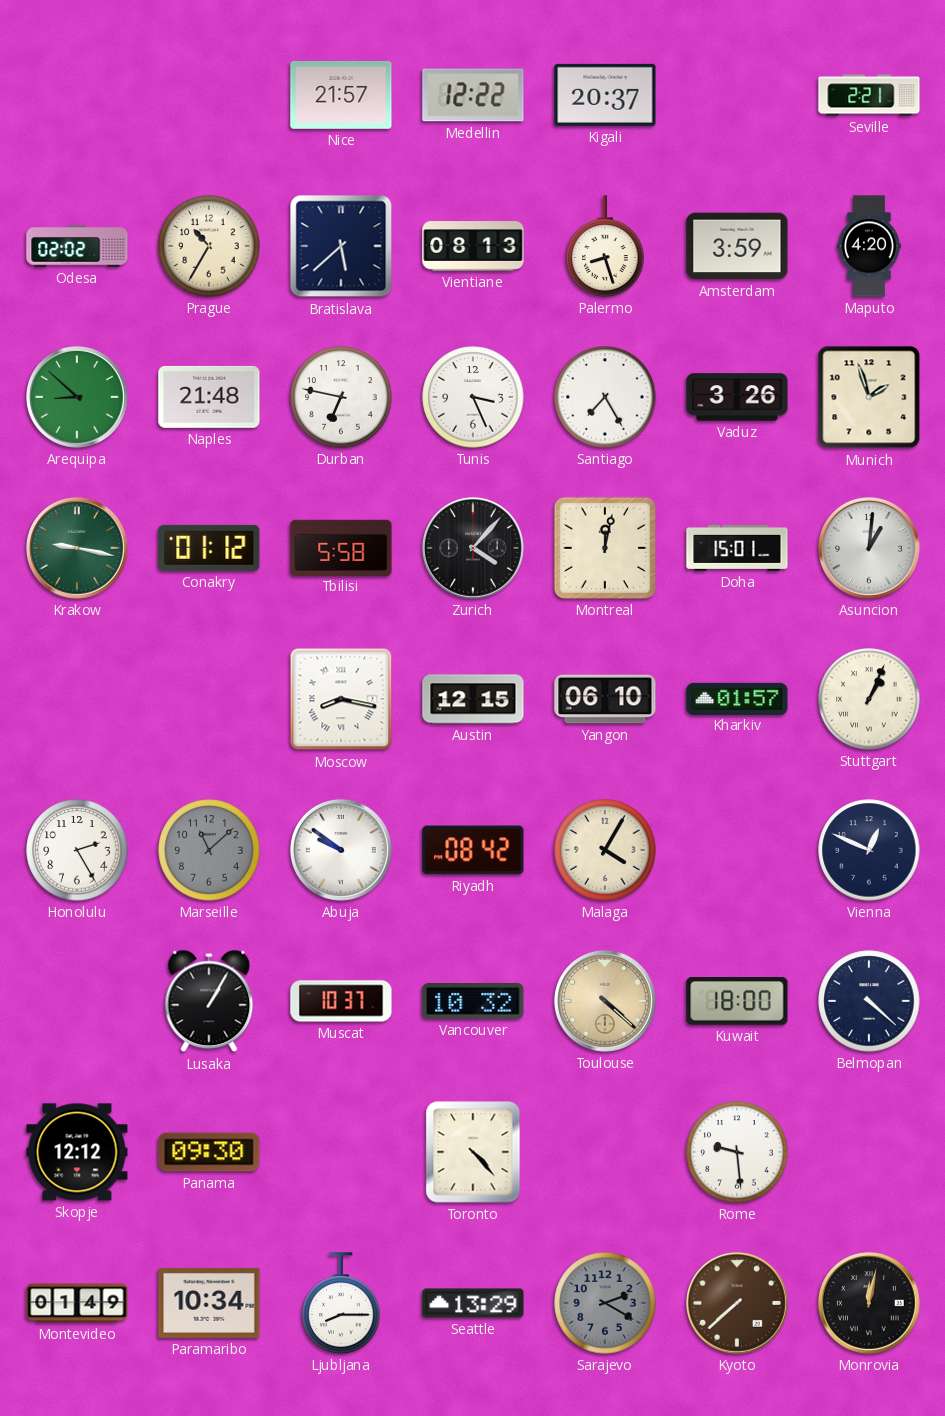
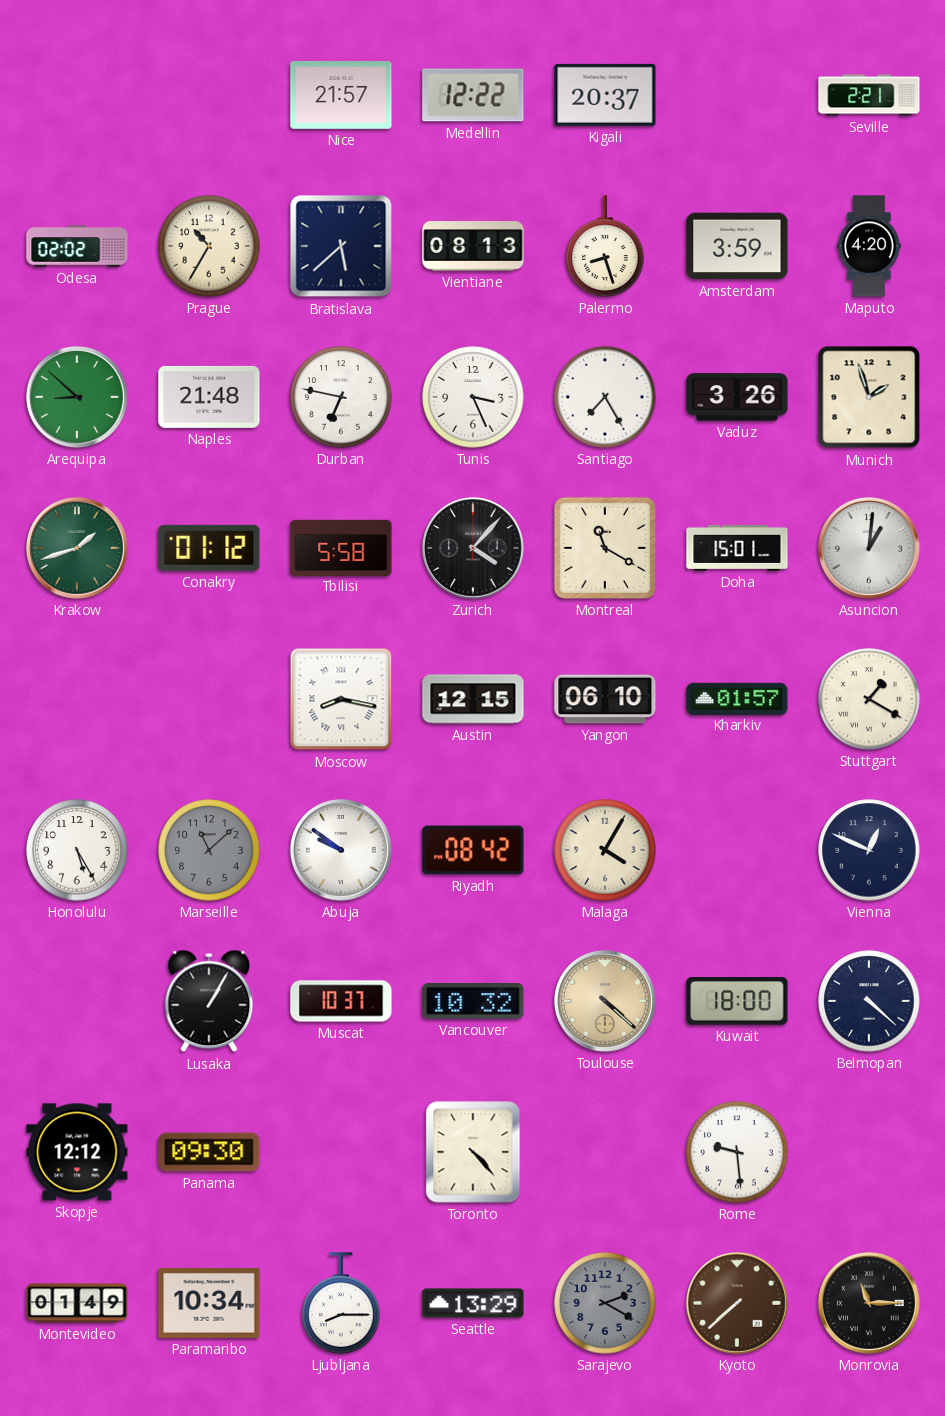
Krakow: 9:17 -> 1:42
Montreal: 12:02 -> 11:20
Stuttgart: 1:04 -> 1:20
Honolulu: 2:25 -> 5:25
Monrovia: 12:02 -> 11:15
